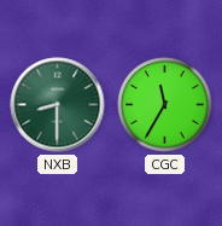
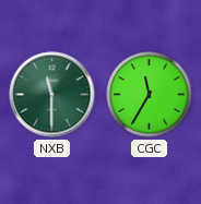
NXB: 8:30 -> 11:30
